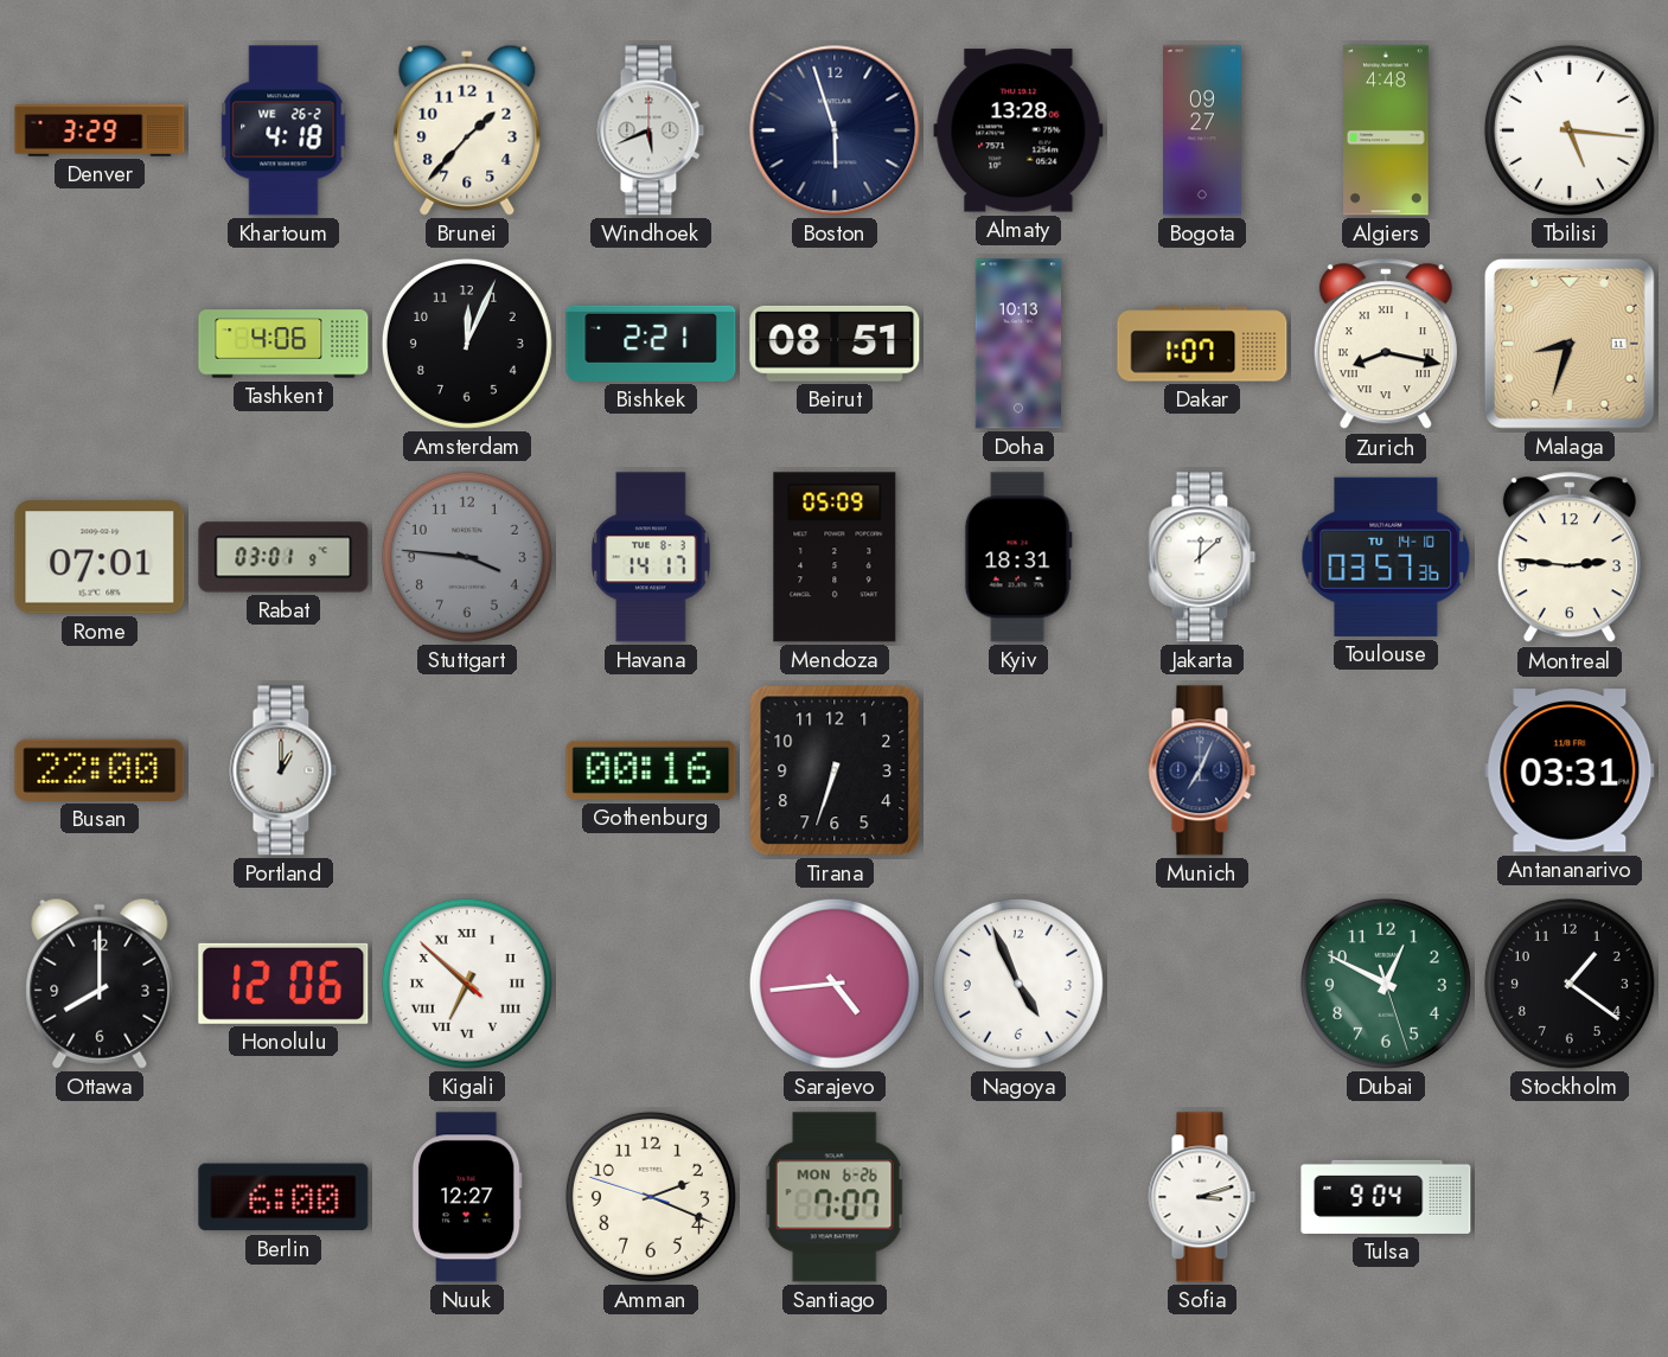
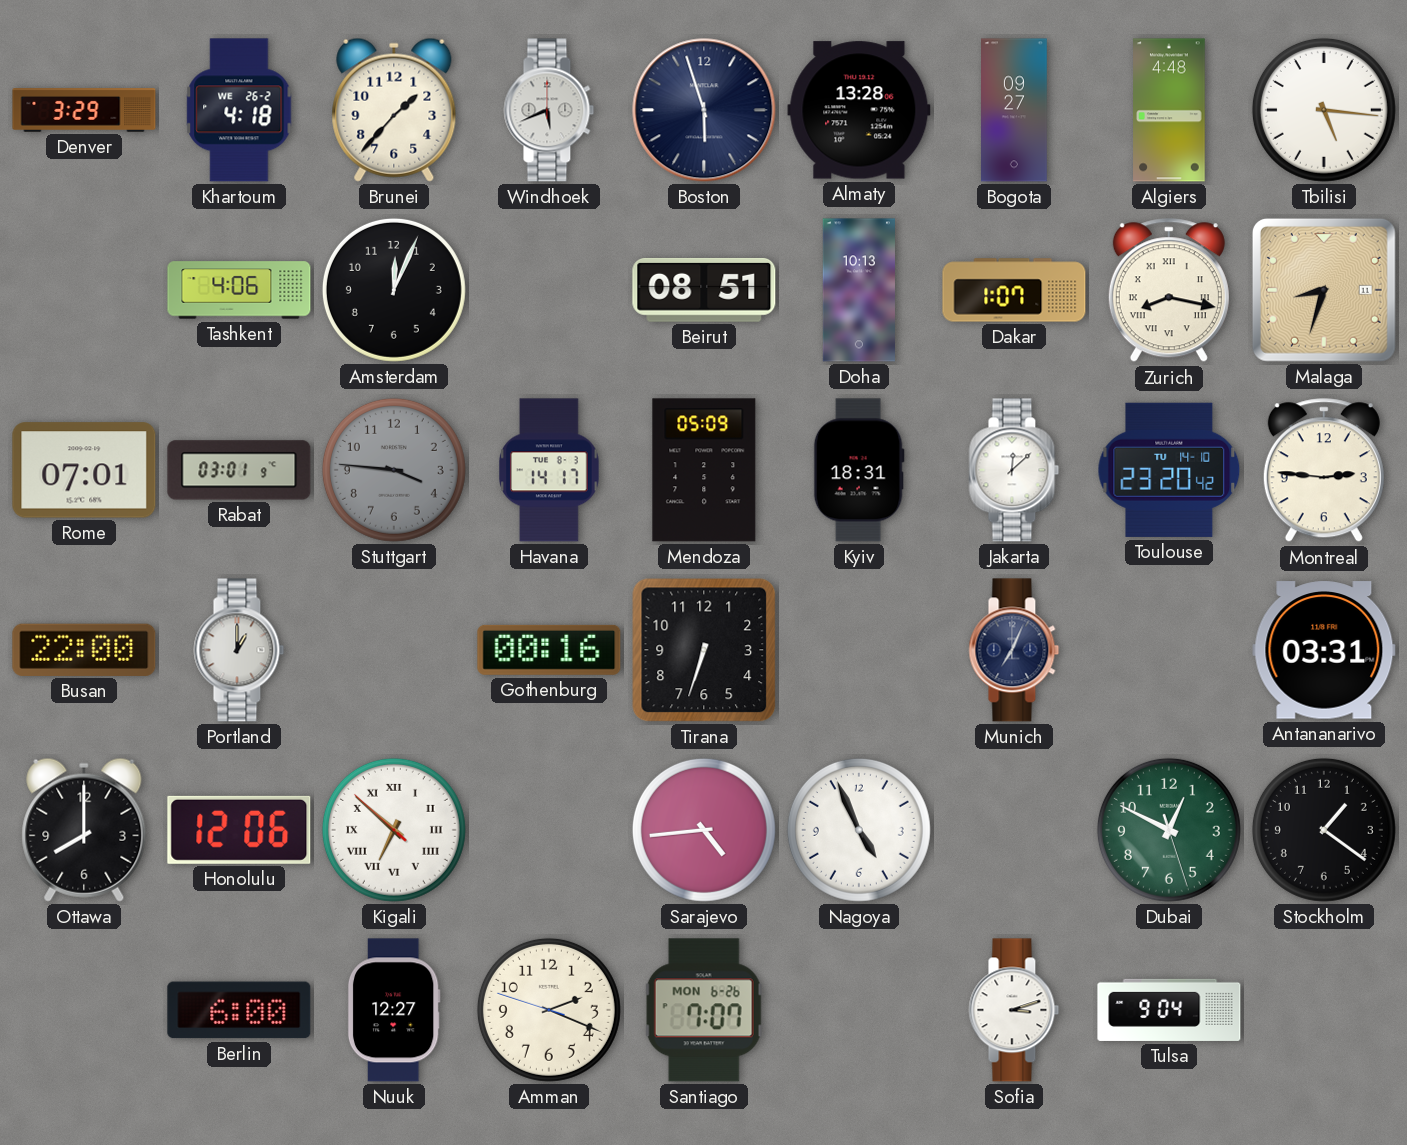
Bishkek: 2:21 -> none
Toulouse: 03:57 -> 23:20
